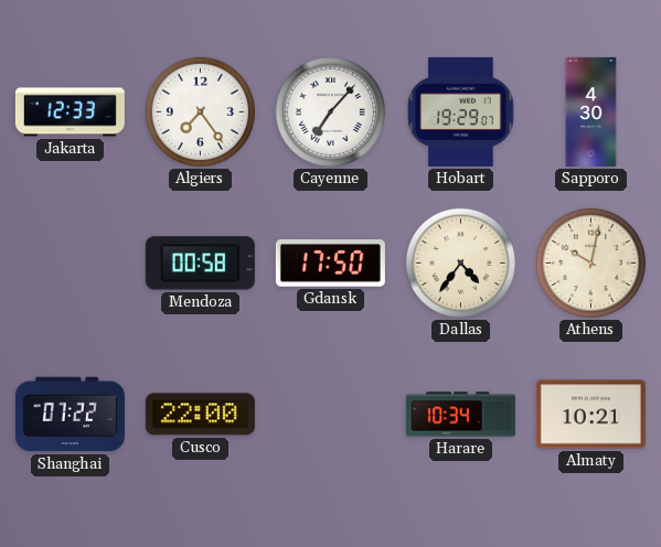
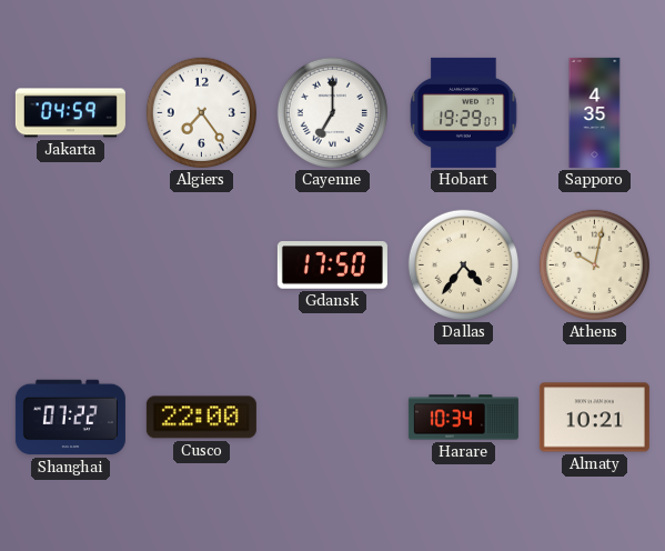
Jakarta: 12:33 -> 04:59
Cayenne: 7:07 -> 7:00
Sapporo: 4:30 -> 4:35
Mendoza: 00:58 -> none
